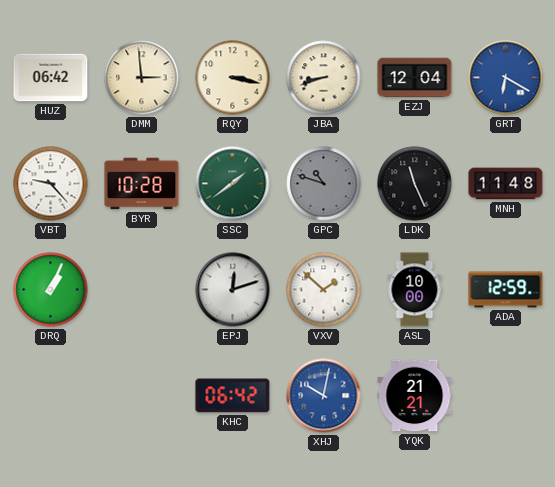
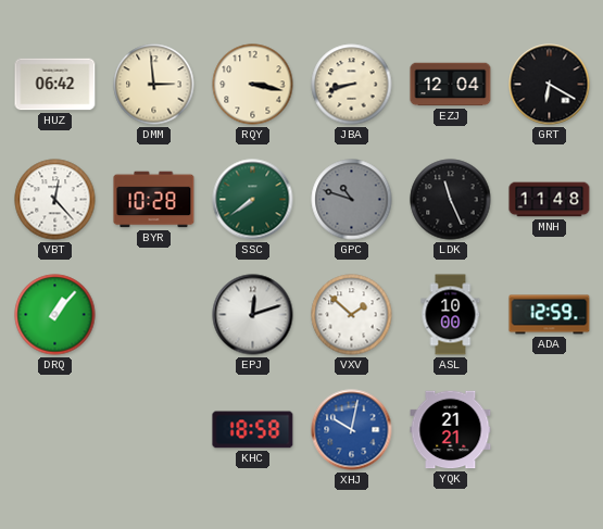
GRT dial: blue -> black
VBT: 9:23 -> 12:23
SSC: 1:39 -> 7:39
DRQ: 1:04 -> 1:07
KHC: 06:42 -> 18:58
